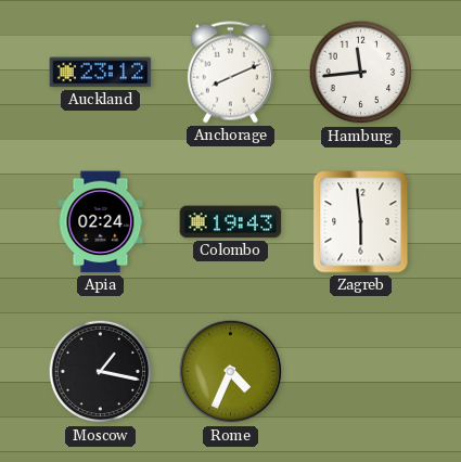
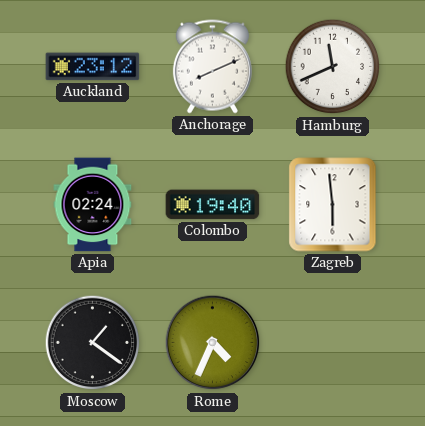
Hamburg: 11:44 -> 11:41
Colombo: 19:43 -> 19:40
Moscow: 1:17 -> 1:21
